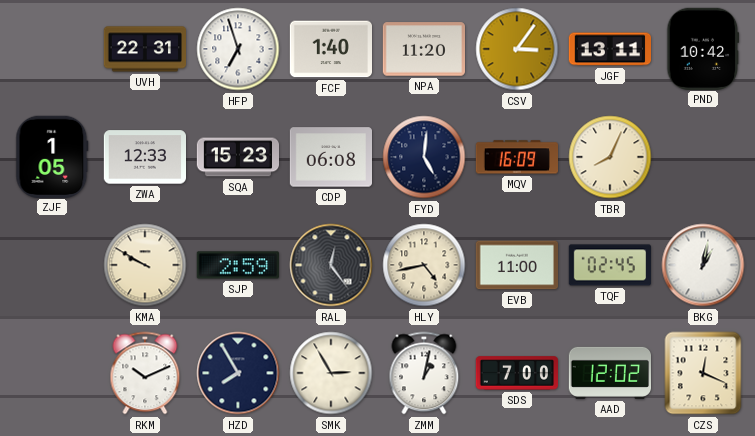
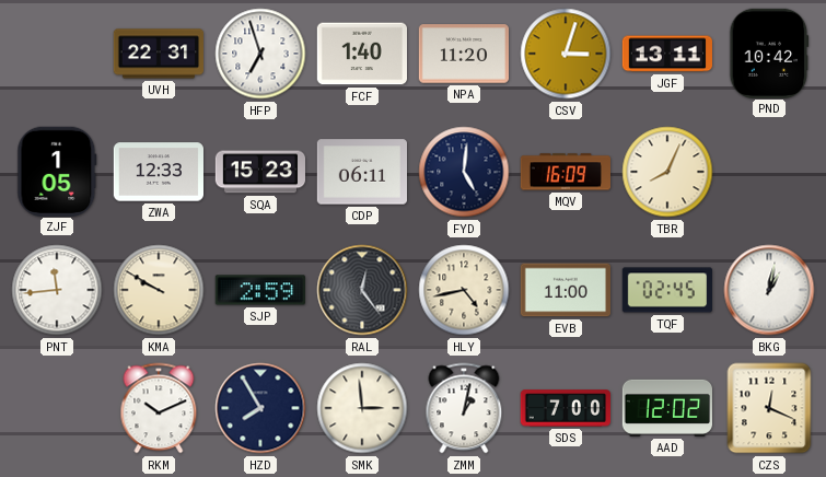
CSV: 3:06 -> 3:03
CDP: 06:08 -> 06:11
PNT: none -> 11:44
SMK: 2:55 -> 2:59
